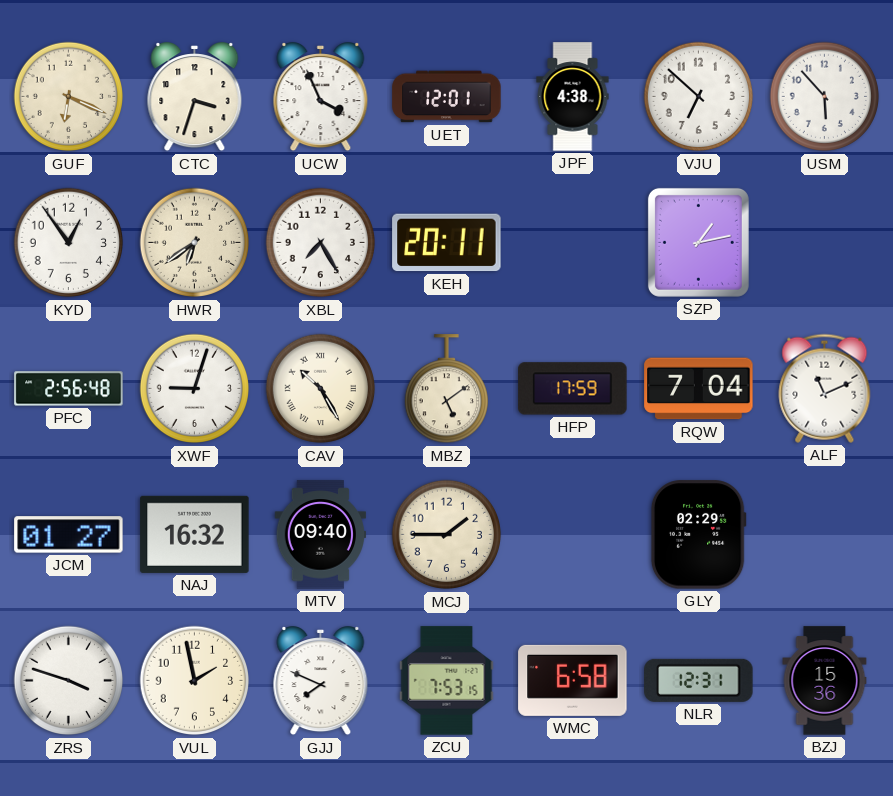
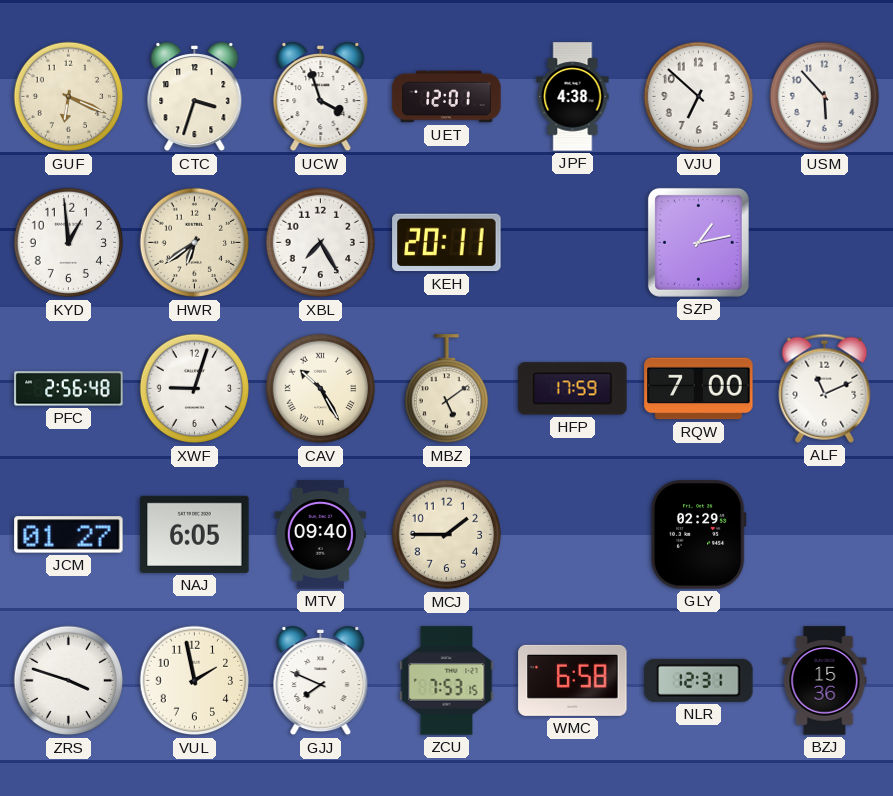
UCW: 3:56 -> 3:57
KYD: 12:54 -> 12:59
RQW: 7:04 -> 7:00
NAJ: 16:32 -> 6:05
